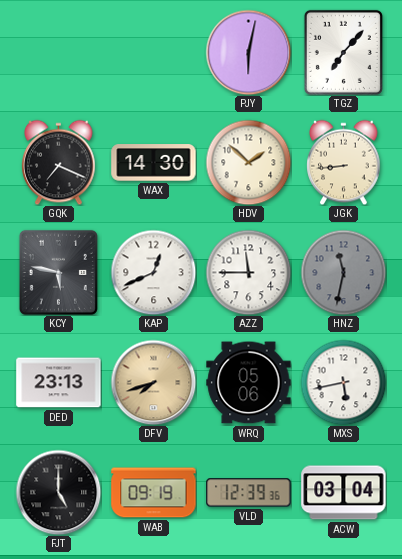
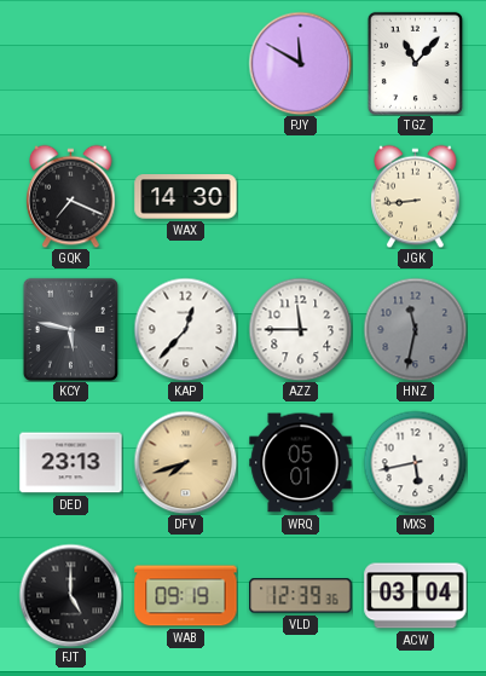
PJY: 6:02 -> 11:50
TGZ: 7:07 -> 11:07
HDV: 1:52 -> none
KAP: 12:41 -> 12:37
WRQ: 05:06 -> 05:01
